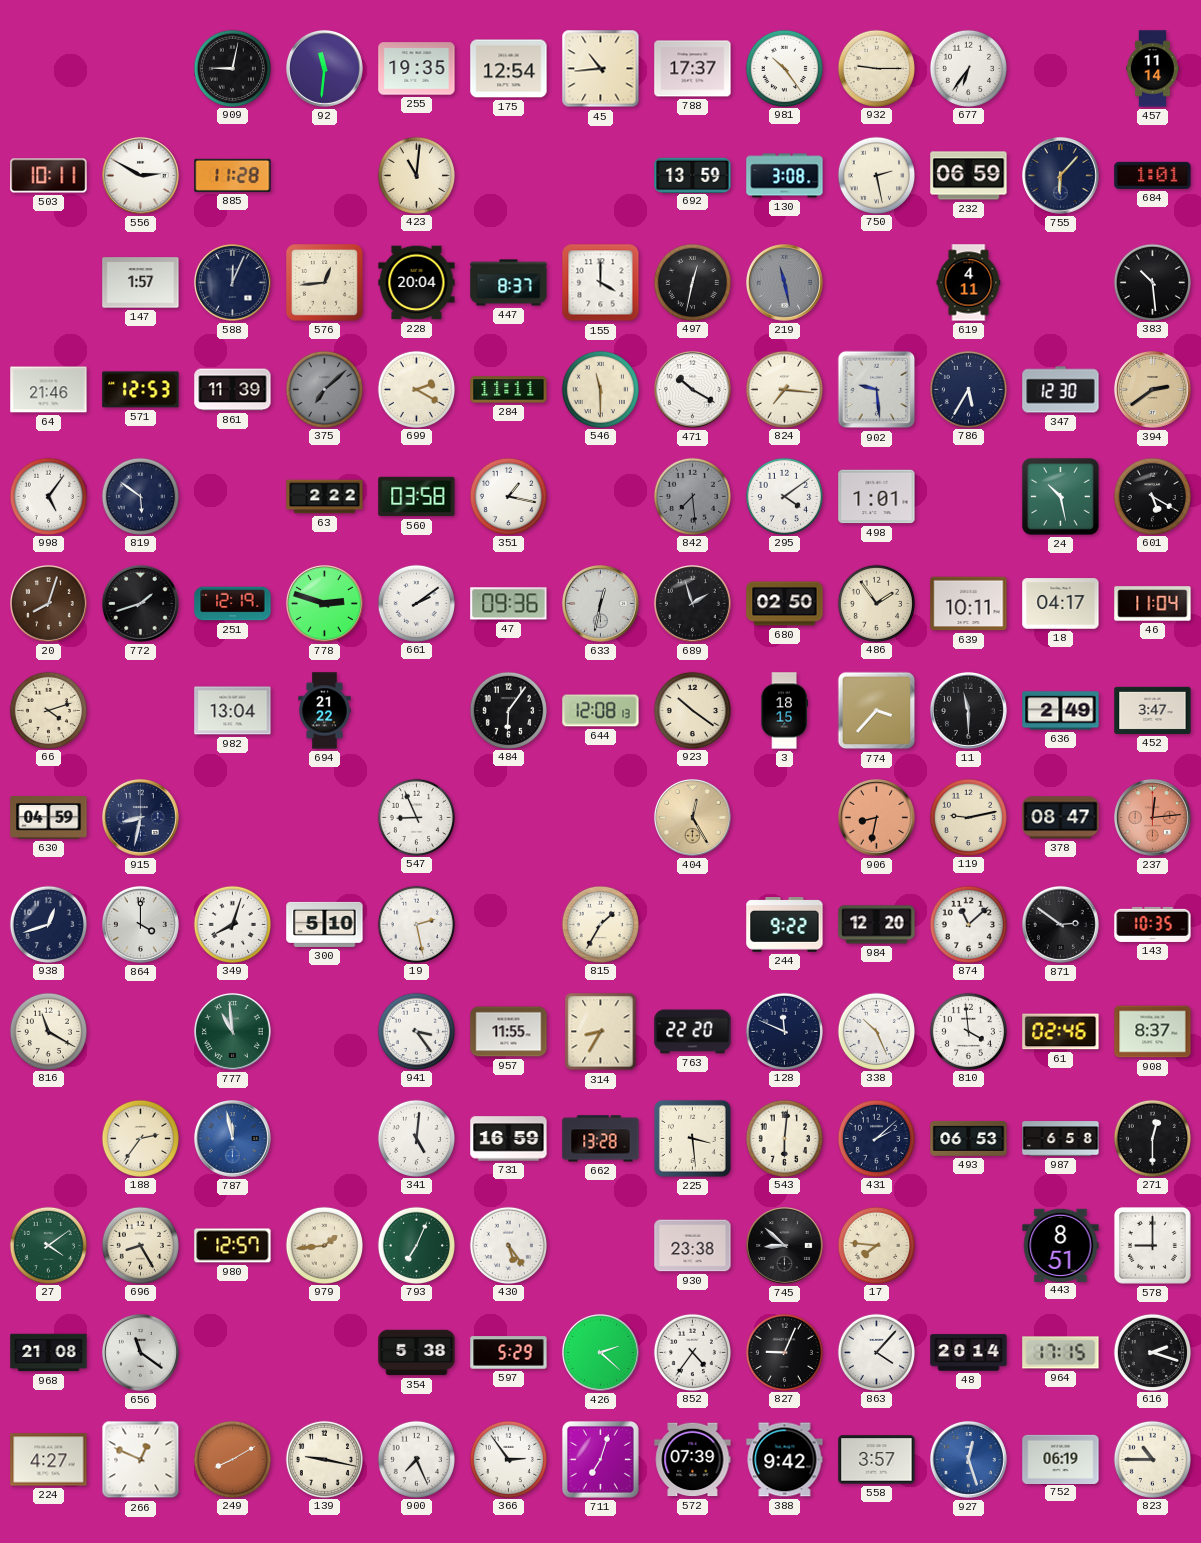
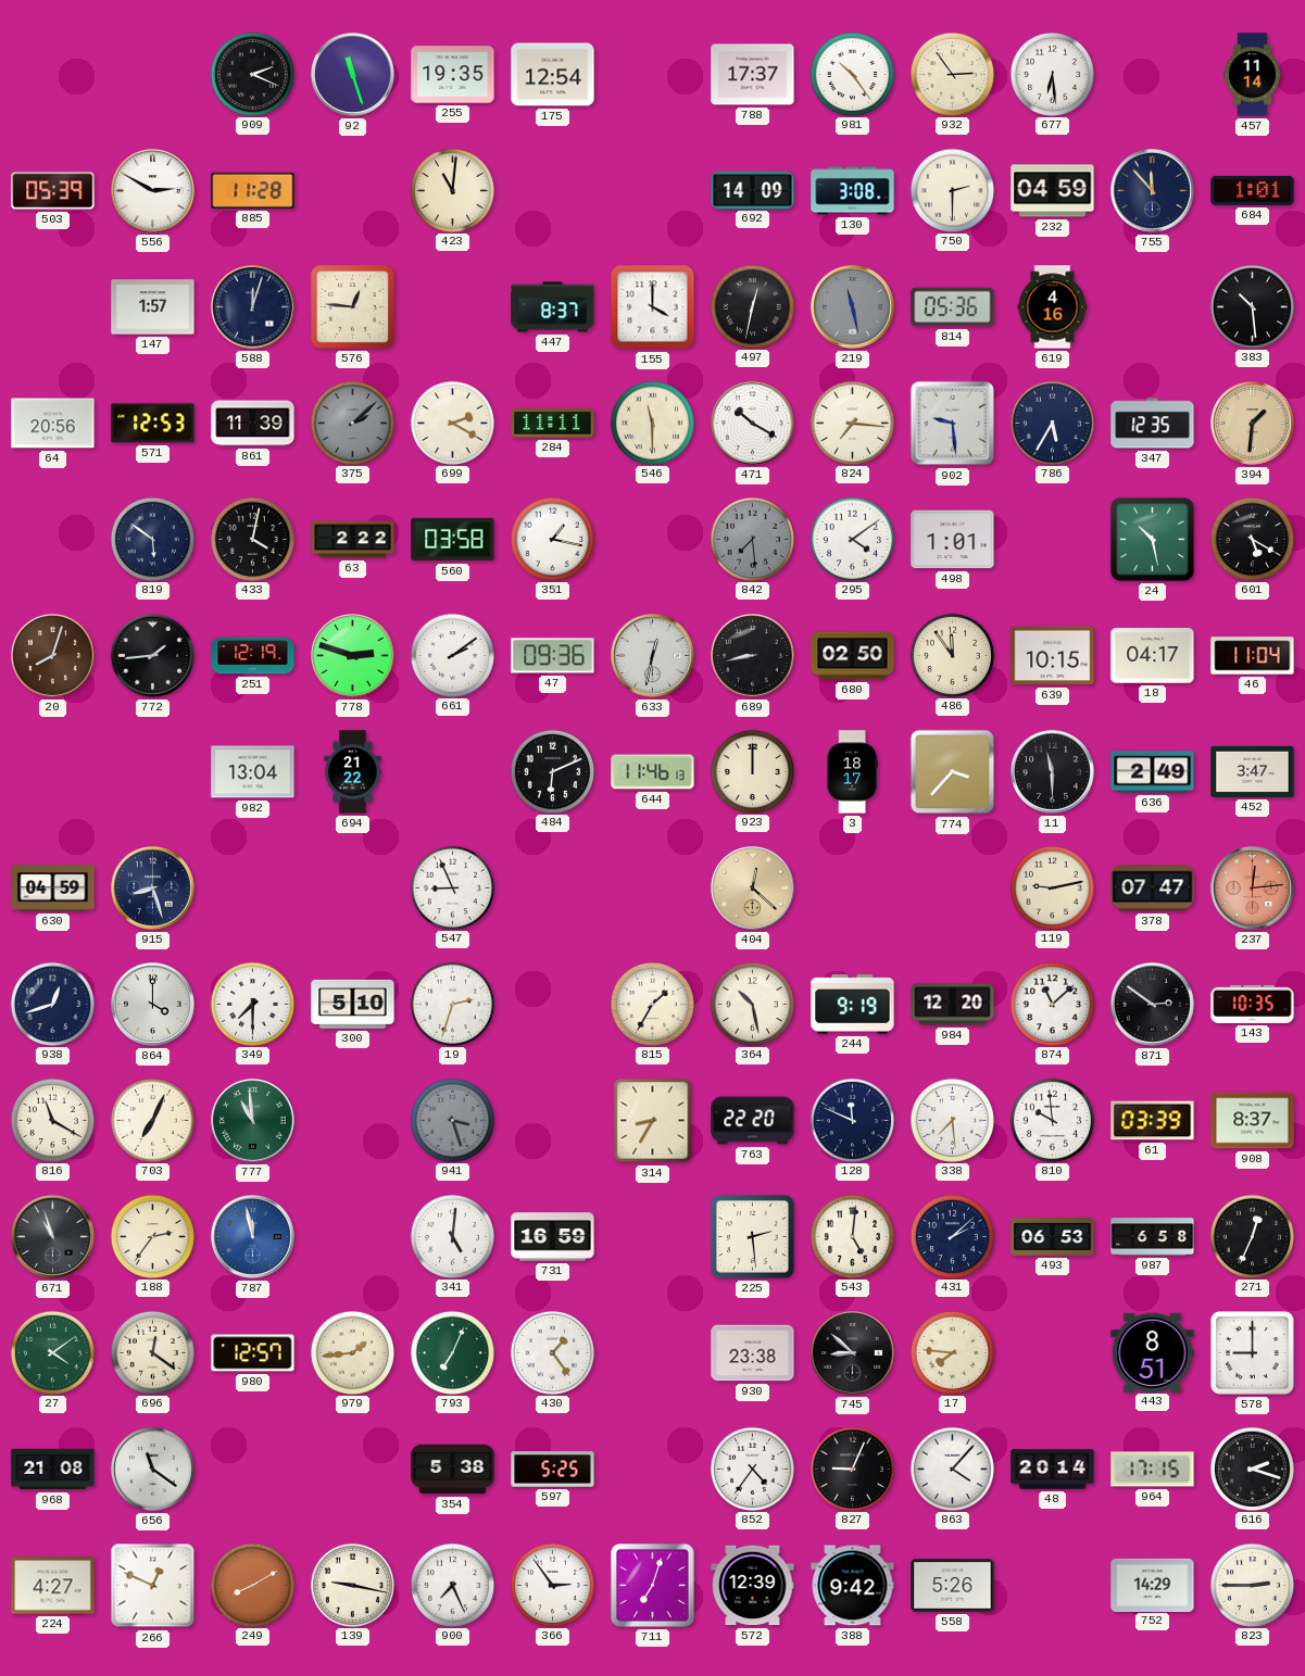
909: 9:02 -> 2:19
92: 11:31 -> 11:27
45: 10:44 -> none
932: 9:15 -> 2:54
677: 6:36 -> 6:29
503: 10:11 -> 05:39
692: 13:59 -> 14:09
750: 2:28 -> 2:30
232: 06:59 -> 04:59
755: 6:07 -> 11:53
588: 12:04 -> 12:03
576: 12:44 -> 12:46
228: 20:04 -> none
814: none -> 05:36
619: 4:11 -> 4:16
64: 21:46 -> 20:56
375: 7:08 -> 2:08
347: 12:30 -> 12:35
394: 2:39 -> 1:31
998: 5:06 -> none
433: none -> 4:02
772: 1:42 -> 1:44
689: 1:57 -> 8:43
486: 1:54 -> 11:54
639: 10:11 -> 10:15
66: 4:12 -> none
484: 6:06 -> 6:11
644: 12:08 -> 11:46
923: 10:21 -> 12:00
3: 18:15 -> 18:17
915: 8:32 -> 8:27
404: 12:25 -> 12:22
906: 8:32 -> none
378: 08:47 -> 07:47
349: 8:03 -> 7:30
19: 2:28 -> 2:33
364: none -> 10:28
244: 9:22 -> 9:19
703: none -> 7:04
941: 3:24 -> 3:27
941 dial: white -> grey
957: 11:55 -> none
338: 10:26 -> 7:29
810: 3:59 -> 9:59
61: 02:46 -> 03:39
671: none -> 10:57
662: 13:28 -> none
225: 3:29 -> 2:29
543: 6:01 -> 5:01
271: 12:30 -> 12:34
696: 8:25 -> 12:21
430: 5:24 -> 1:24
597: 5:29 -> 5:25
426: 2:22 -> none
572: 07:39 -> 12:39
558: 3:57 -> 5:26
927: 12:27 -> none
752: 06:19 -> 14:29
823: 10:45 -> 2:45
